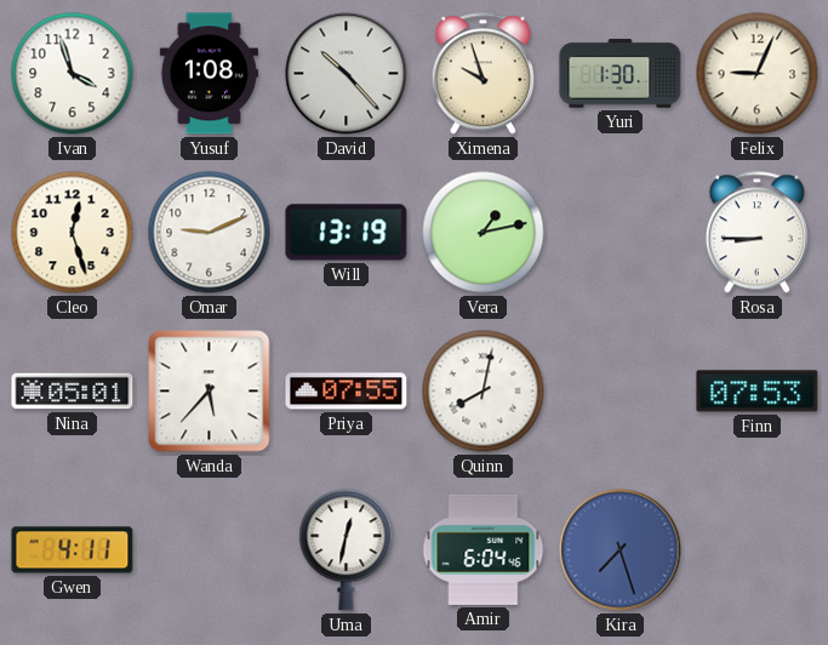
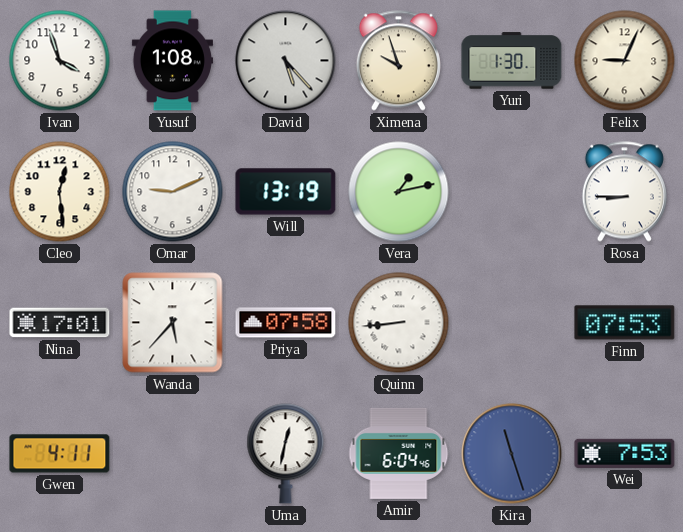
David: 10:23 -> 5:23
Cleo: 12:27 -> 12:29
Nina: 05:01 -> 17:01
Priya: 07:55 -> 07:58
Quinn: 8:02 -> 8:44
Kira: 7:27 -> 11:27
Wei: none -> 7:53
